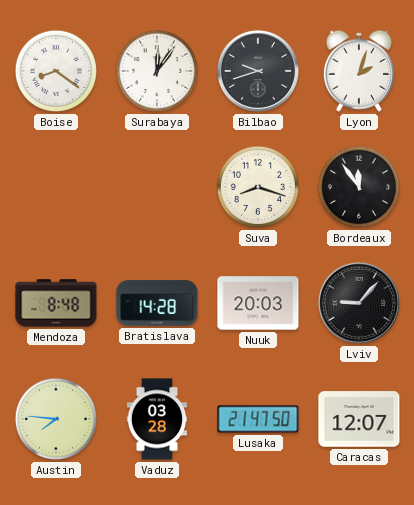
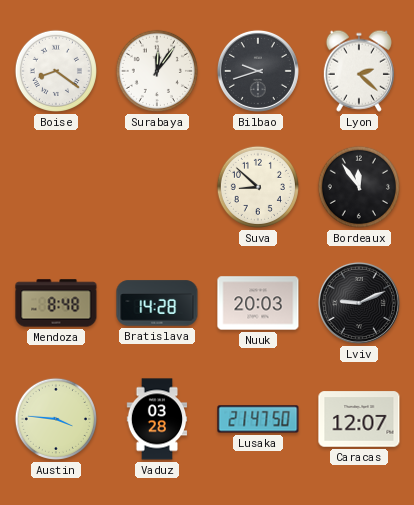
Lyon: 2:03 -> 2:22
Suva: 8:18 -> 8:52
Lviv: 9:07 -> 9:11
Austin: 7:46 -> 3:46
